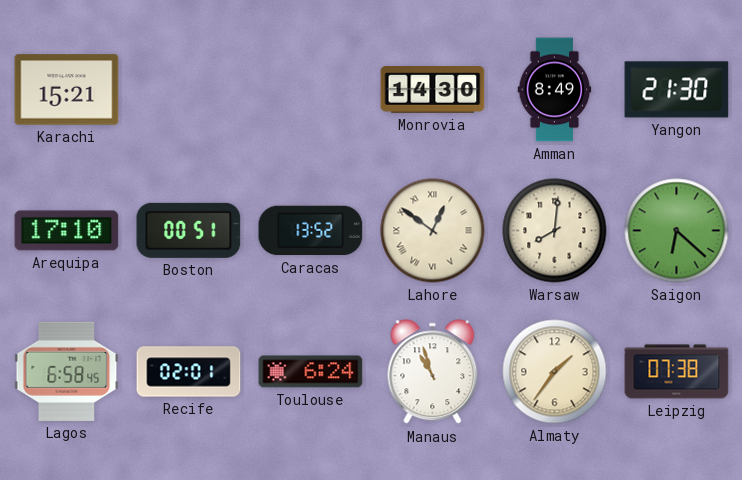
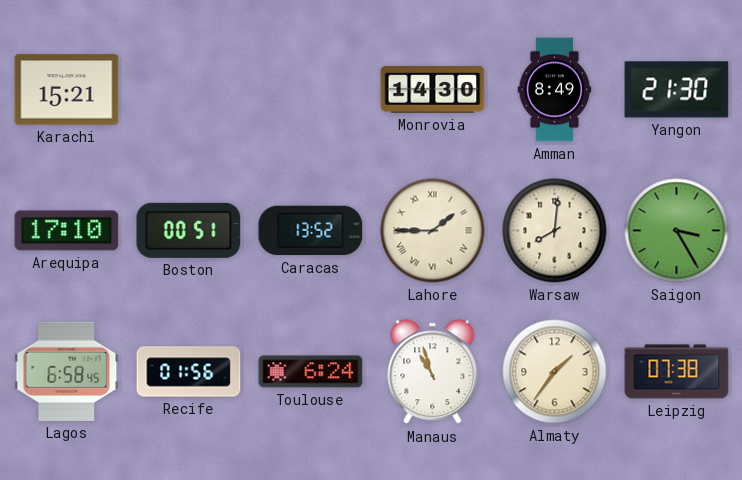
Lahore: 12:51 -> 1:45
Saigon: 6:22 -> 3:25
Recife: 02:01 -> 01:56
